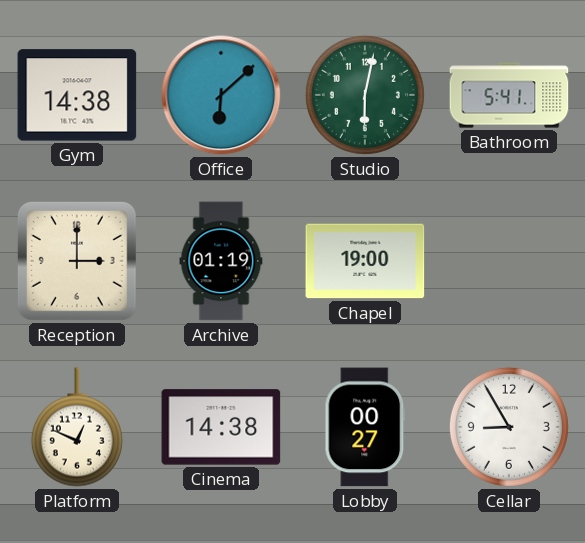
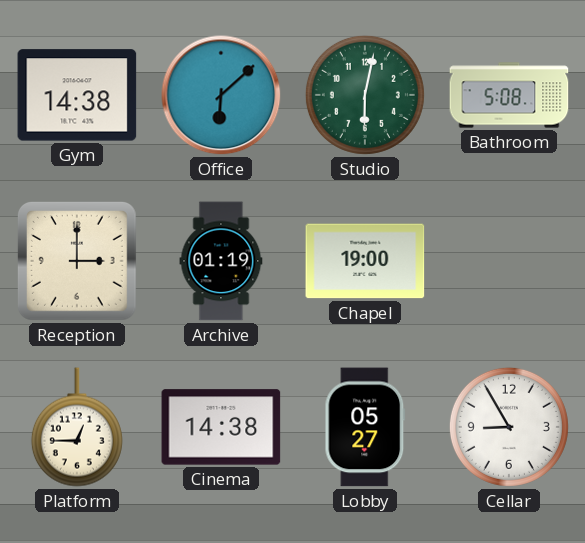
Bathroom: 5:41 -> 5:08
Platform: 12:49 -> 12:45
Lobby: 00:27 -> 05:27
